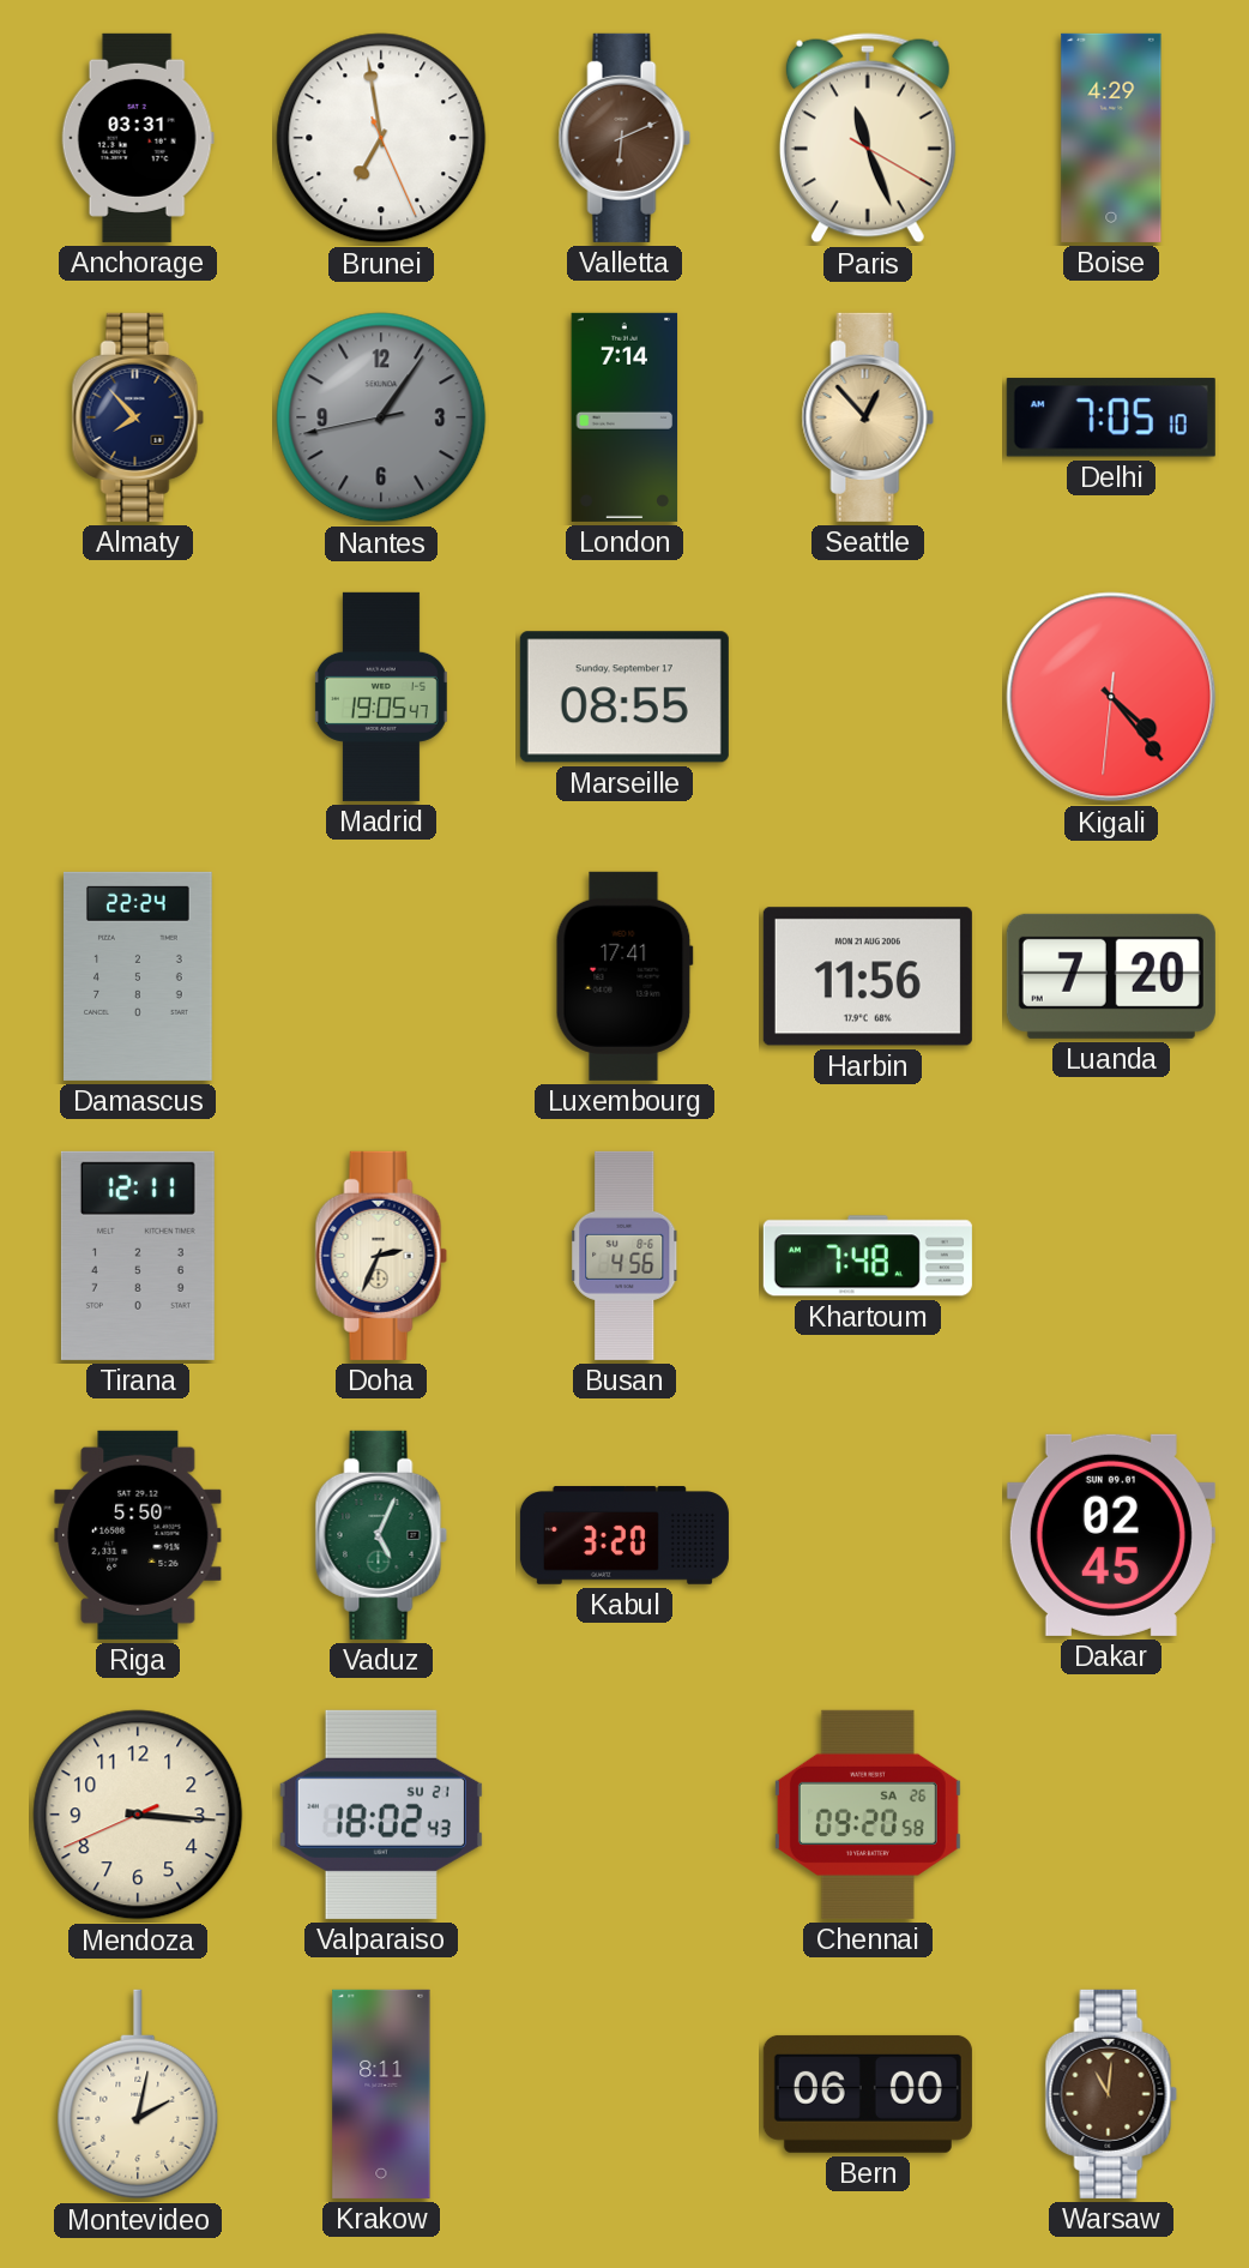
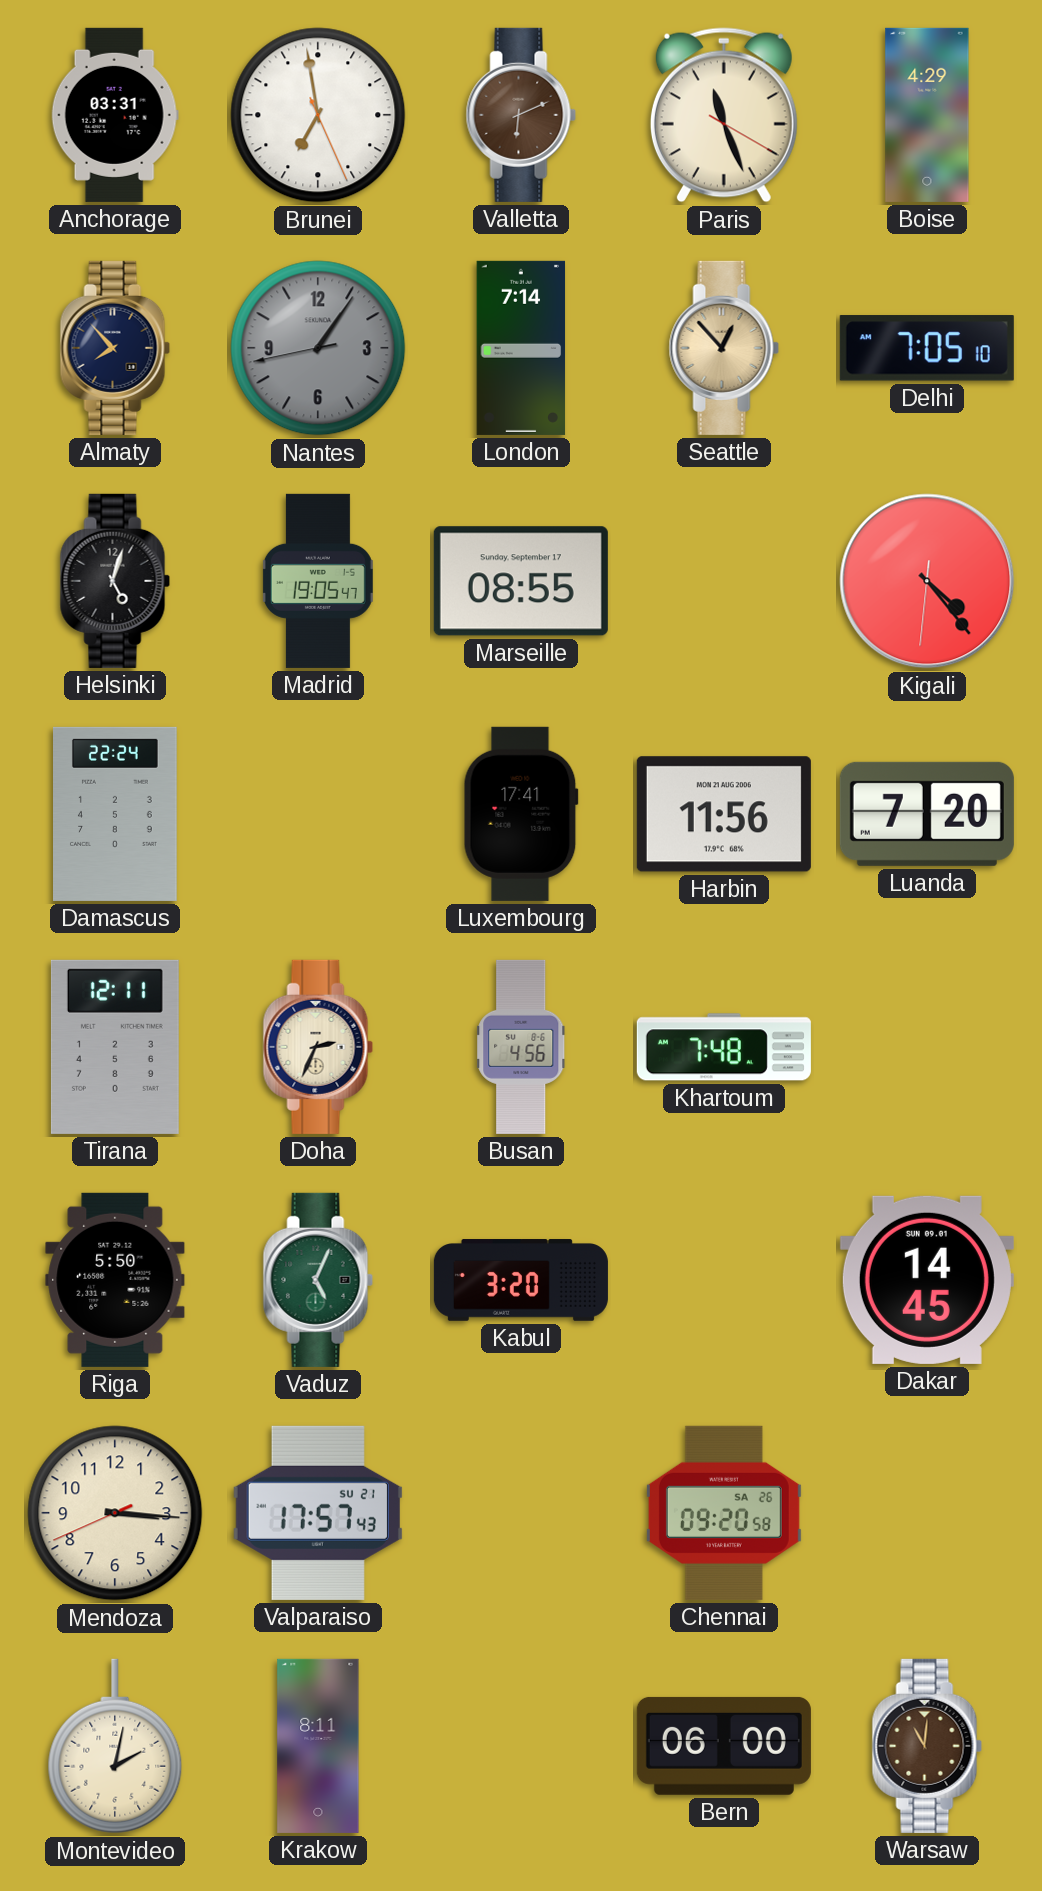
Helsinki: none -> 5:03
Dakar: 02:45 -> 14:45
Valparaiso: 18:02 -> 17:57
